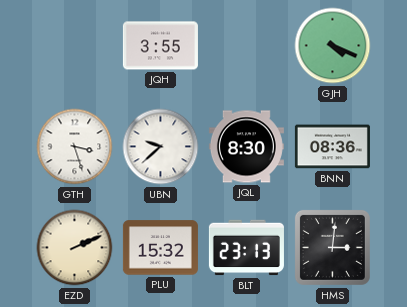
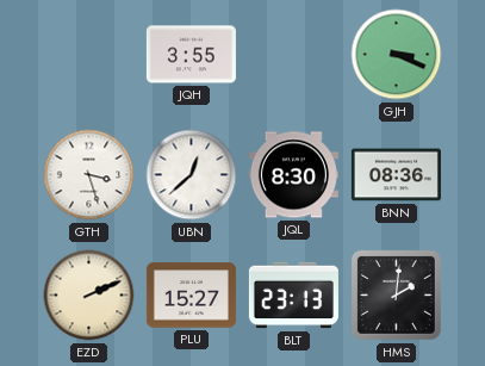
GJH: 4:19 -> 3:19
UBN: 9:38 -> 12:38
PLU: 15:32 -> 15:27
HMS: 3:01 -> 2:01
